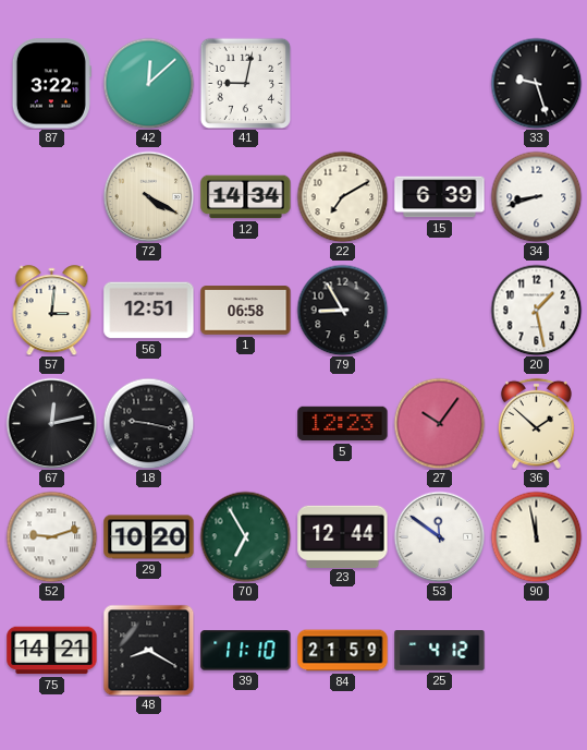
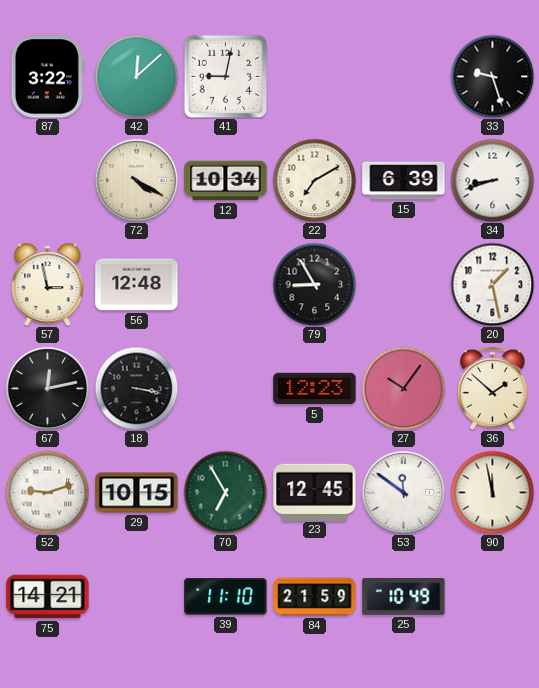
12: 14:34 -> 10:34
57: 3:01 -> 2:58
56: 12:51 -> 12:48
1: 06:58 -> none
18: 9:17 -> 3:17
29: 10:20 -> 10:15
23: 12:44 -> 12:45
48: 8:20 -> none
25: 4:12 -> 10:49
